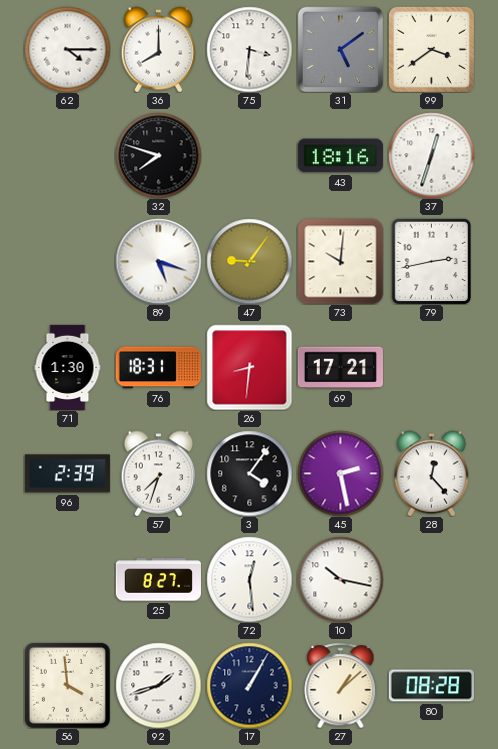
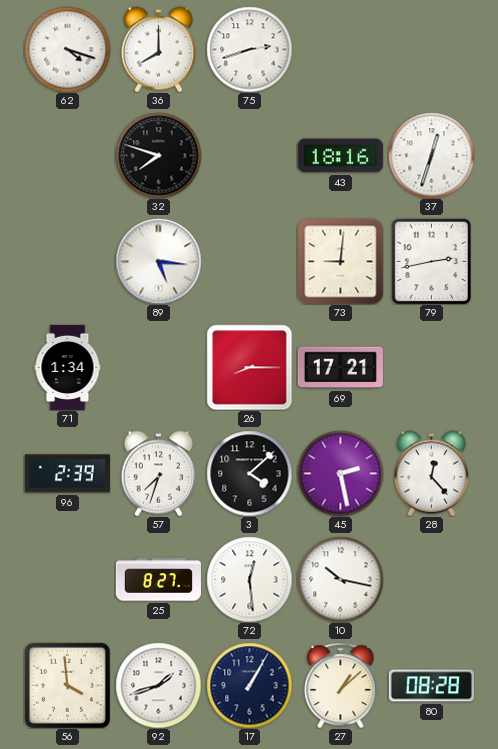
62: 4:15 -> 4:18
75: 3:31 -> 2:42
31: 5:09 -> none
99: 3:39 -> none
89: 5:18 -> 5:16
47: 9:06 -> none
73: 10:01 -> 9:01
71: 1:30 -> 1:34
76: 18:31 -> none
26: 8:31 -> 8:15
3: 4:06 -> 4:08
